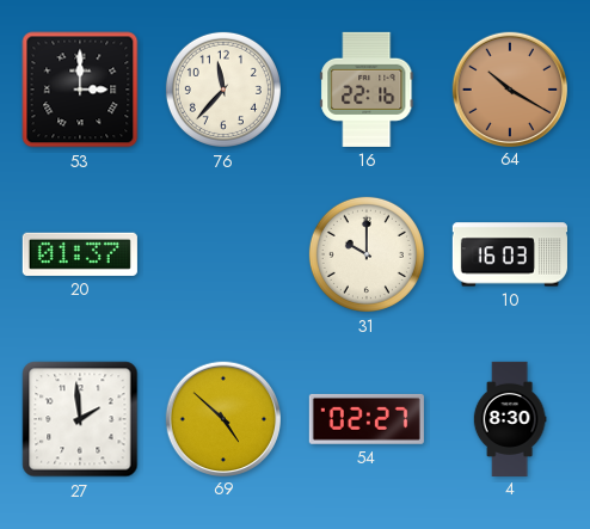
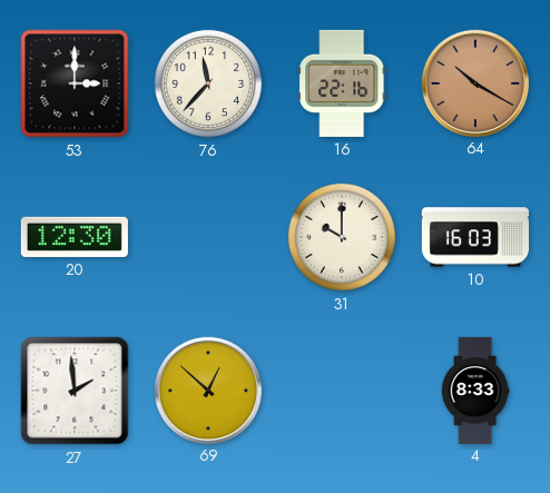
20: 01:37 -> 12:30
69: 4:52 -> 12:52
54: 02:27 -> none
4: 8:30 -> 8:33
